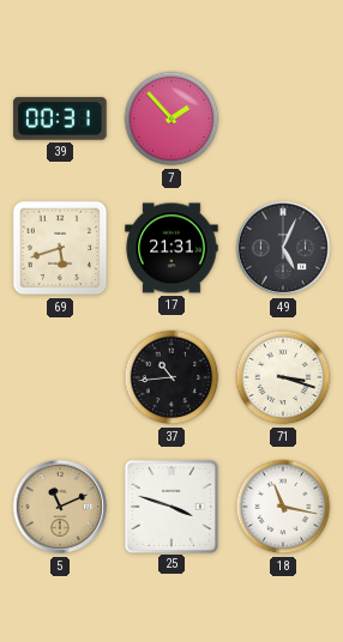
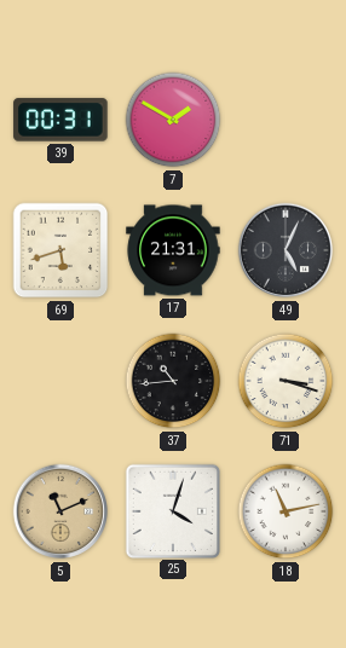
7: 1:53 -> 1:50
25: 3:48 -> 4:03
18: 11:17 -> 11:13
